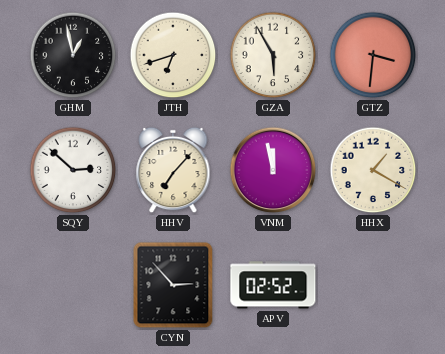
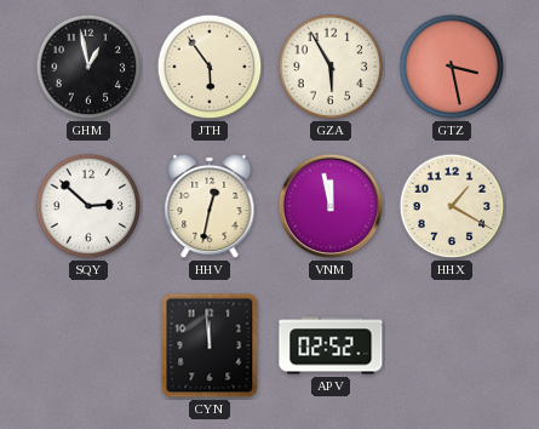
JTH: 6:42 -> 5:54
GTZ: 3:31 -> 3:28
HHV: 7:07 -> 12:32
CYN: 2:53 -> 11:59
